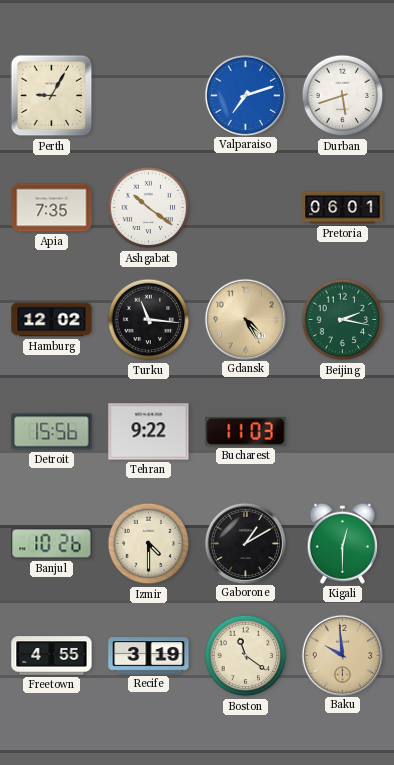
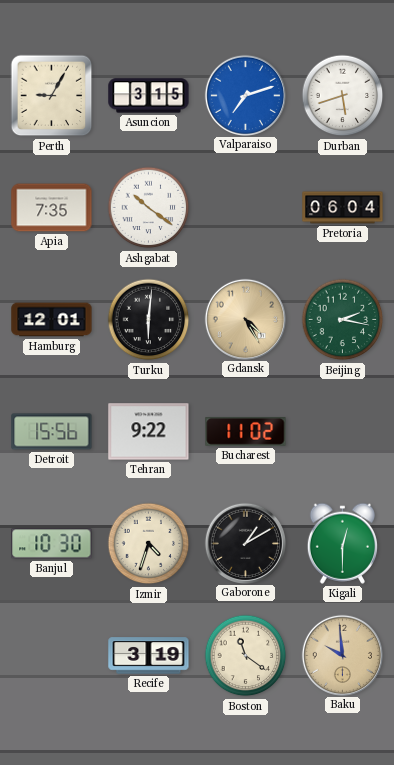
Asuncion: none -> 3:15
Pretoria: 06:01 -> 06:04
Hamburg: 12:02 -> 12:01
Turku: 11:16 -> 6:01
Bucharest: 11:03 -> 11:02
Banjul: 10:26 -> 10:30
Izmir: 4:30 -> 4:33
Freetown: 4:55 -> none
